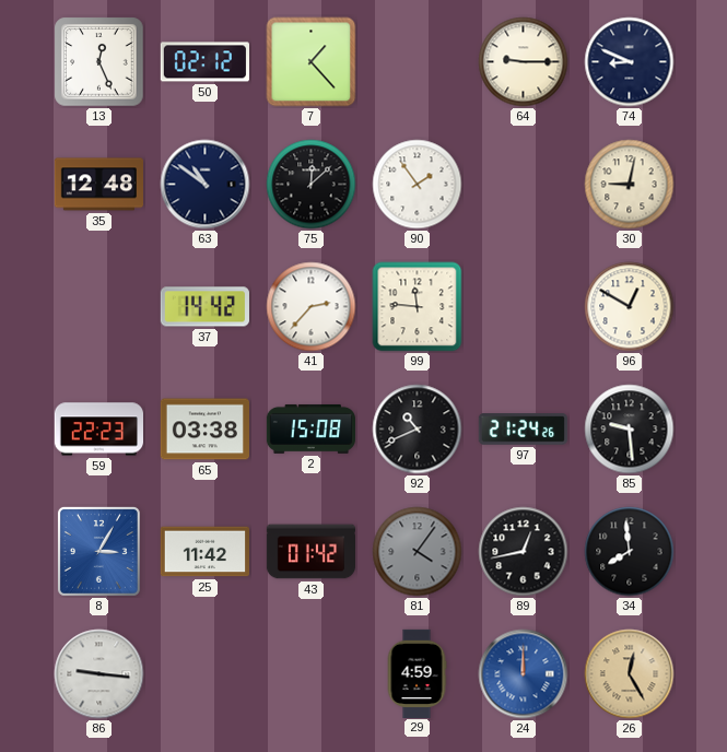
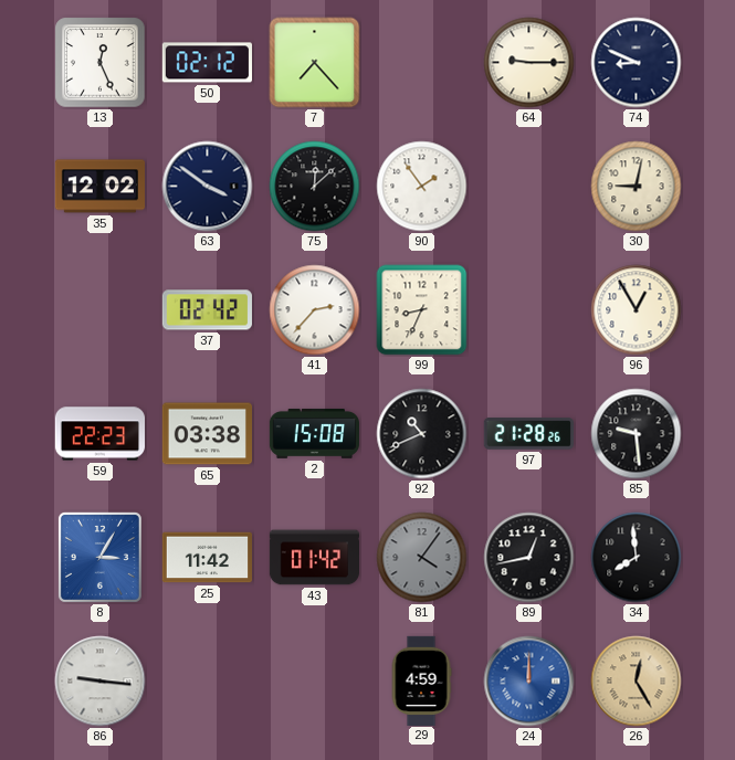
7: 1:23 -> 7:23
35: 12:48 -> 12:02
63: 10:51 -> 3:51
37: 14:42 -> 02:42
99: 11:46 -> 8:34
96: 12:50 -> 12:55
97: 21:24 -> 21:28
